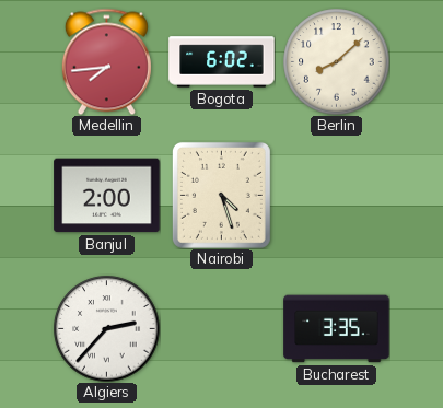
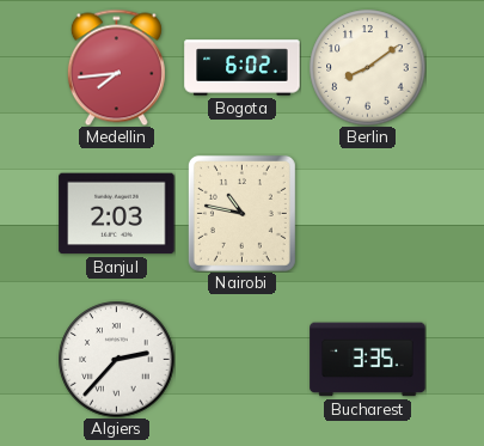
Berlin: 8:08 -> 8:09
Banjul: 2:00 -> 2:03
Nairobi: 4:27 -> 10:47
